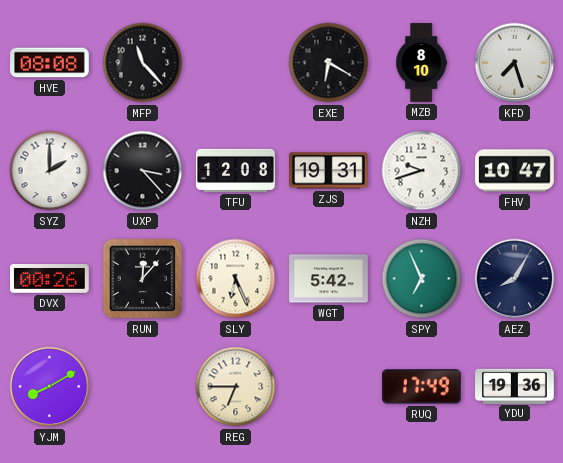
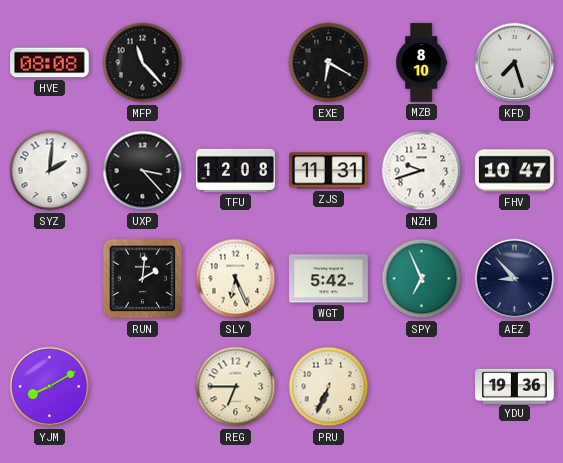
SYZ: 2:00 -> 2:01
ZJS: 19:31 -> 11:31
DVX: 00:26 -> none
RUN: 12:07 -> 2:01
AEZ: 8:05 -> 8:53
PRU: none -> 6:34
RUQ: 17:49 -> none
